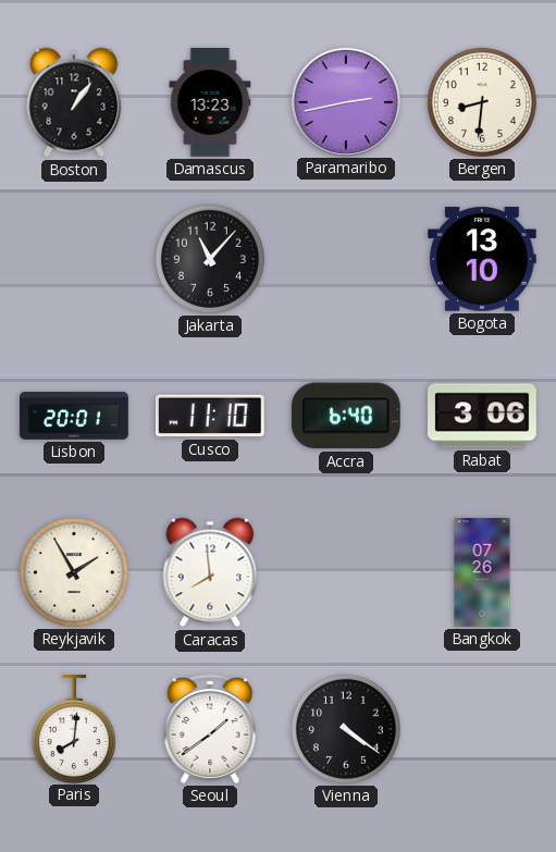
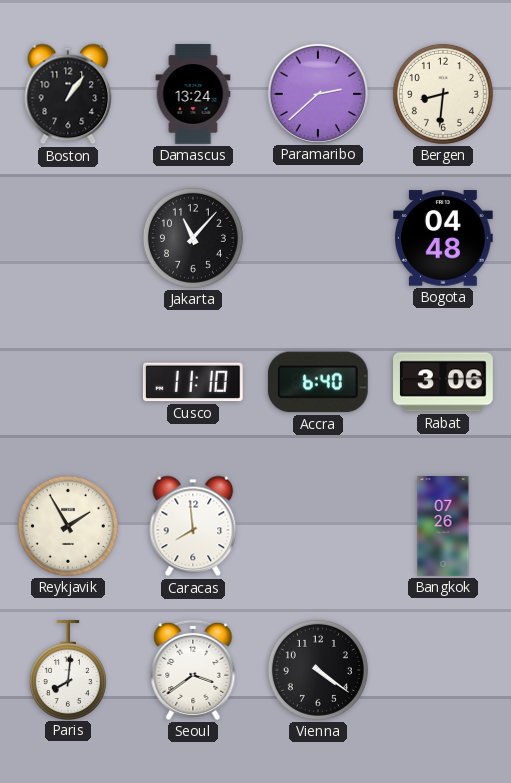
Damascus: 13:23 -> 13:24
Paramaribo: 2:43 -> 2:38
Bogota: 13:10 -> 04:48
Lisbon: 20:01 -> none
Seoul: 1:39 -> 3:39
